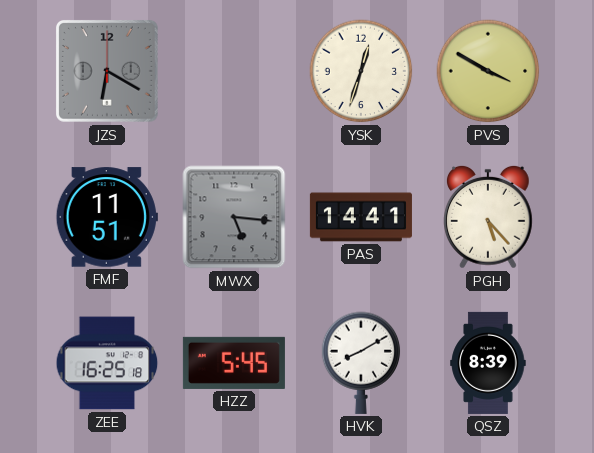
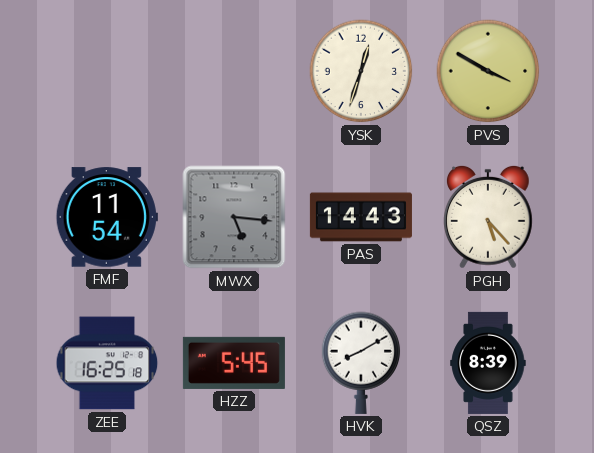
JZS: 6:20 -> none
FMF: 11:51 -> 11:54
PAS: 14:41 -> 14:43
